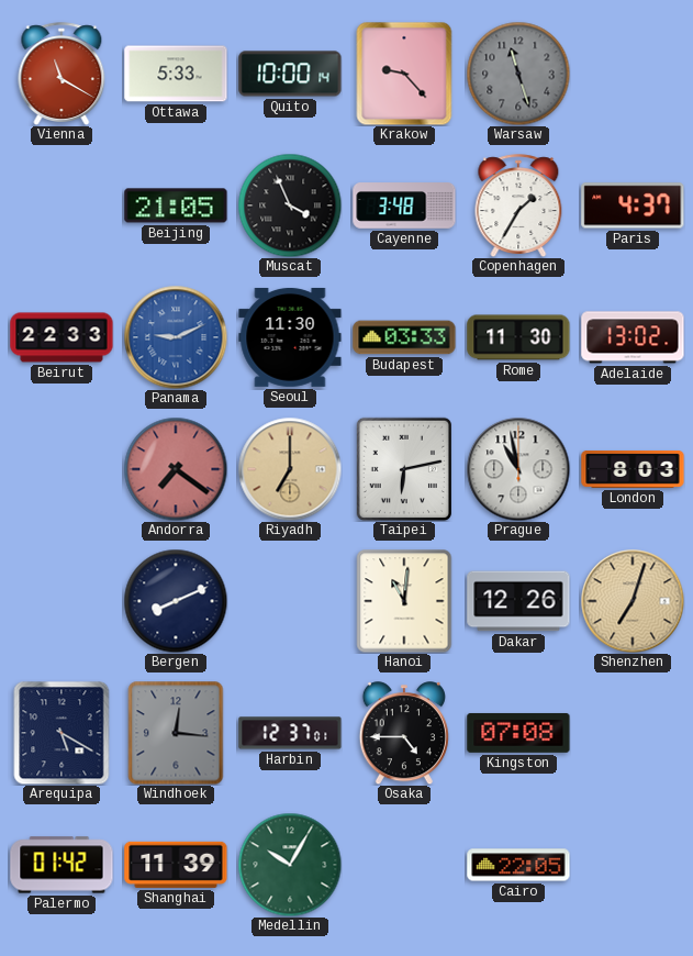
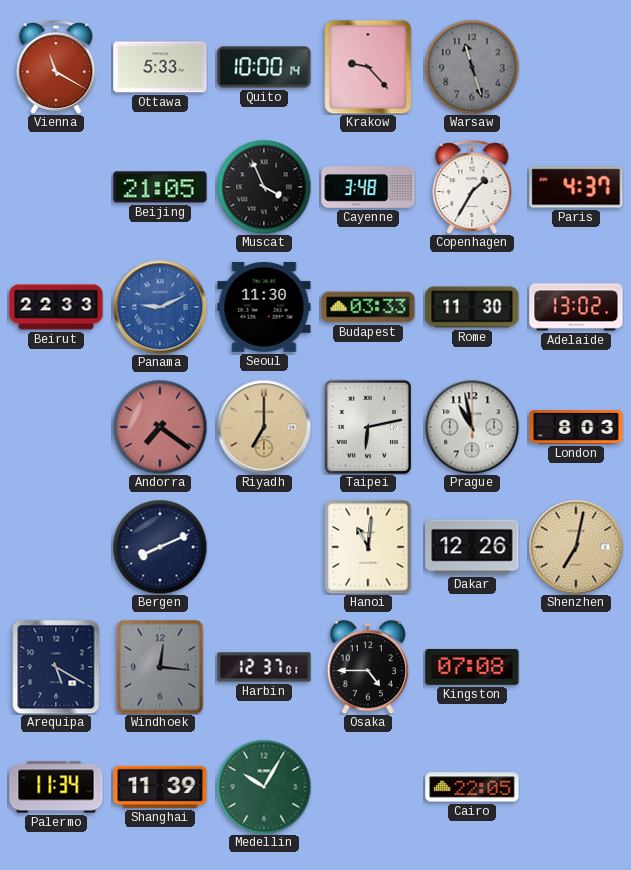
Shenzhen: 7:03 -> 7:02
Palermo: 01:42 -> 11:34
